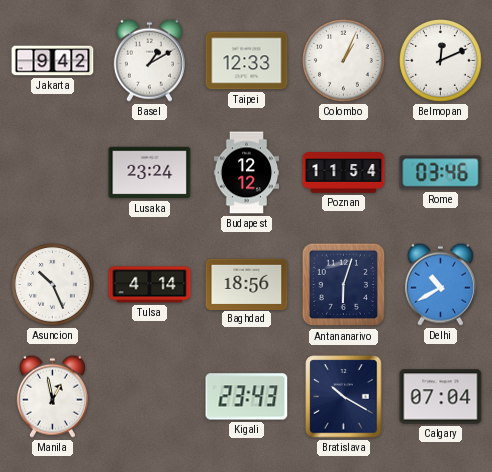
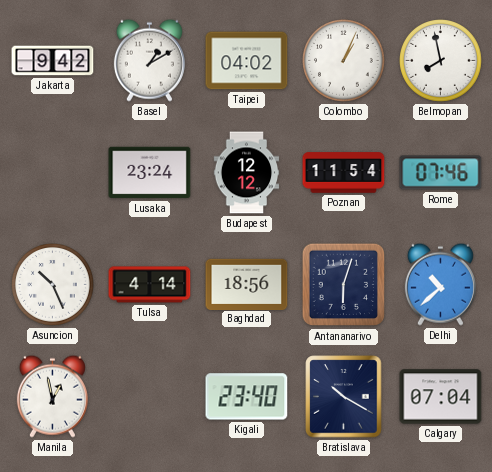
Taipei: 12:33 -> 04:02
Belmopan: 12:11 -> 7:58
Rome: 03:46 -> 07:46
Delhi: 10:40 -> 10:38
Kigali: 23:43 -> 23:40
